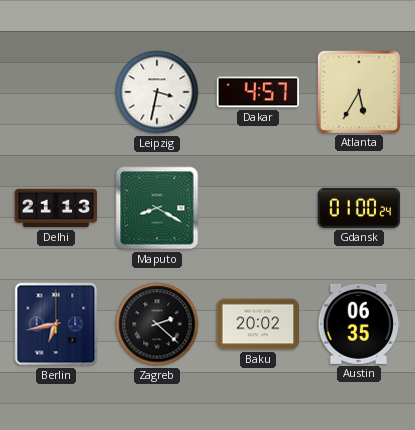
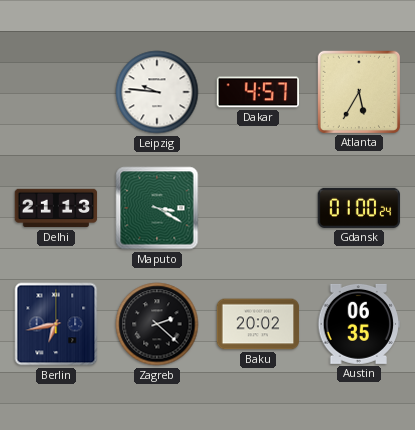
Leipzig: 3:32 -> 9:46
Maputo: 8:20 -> 3:20
